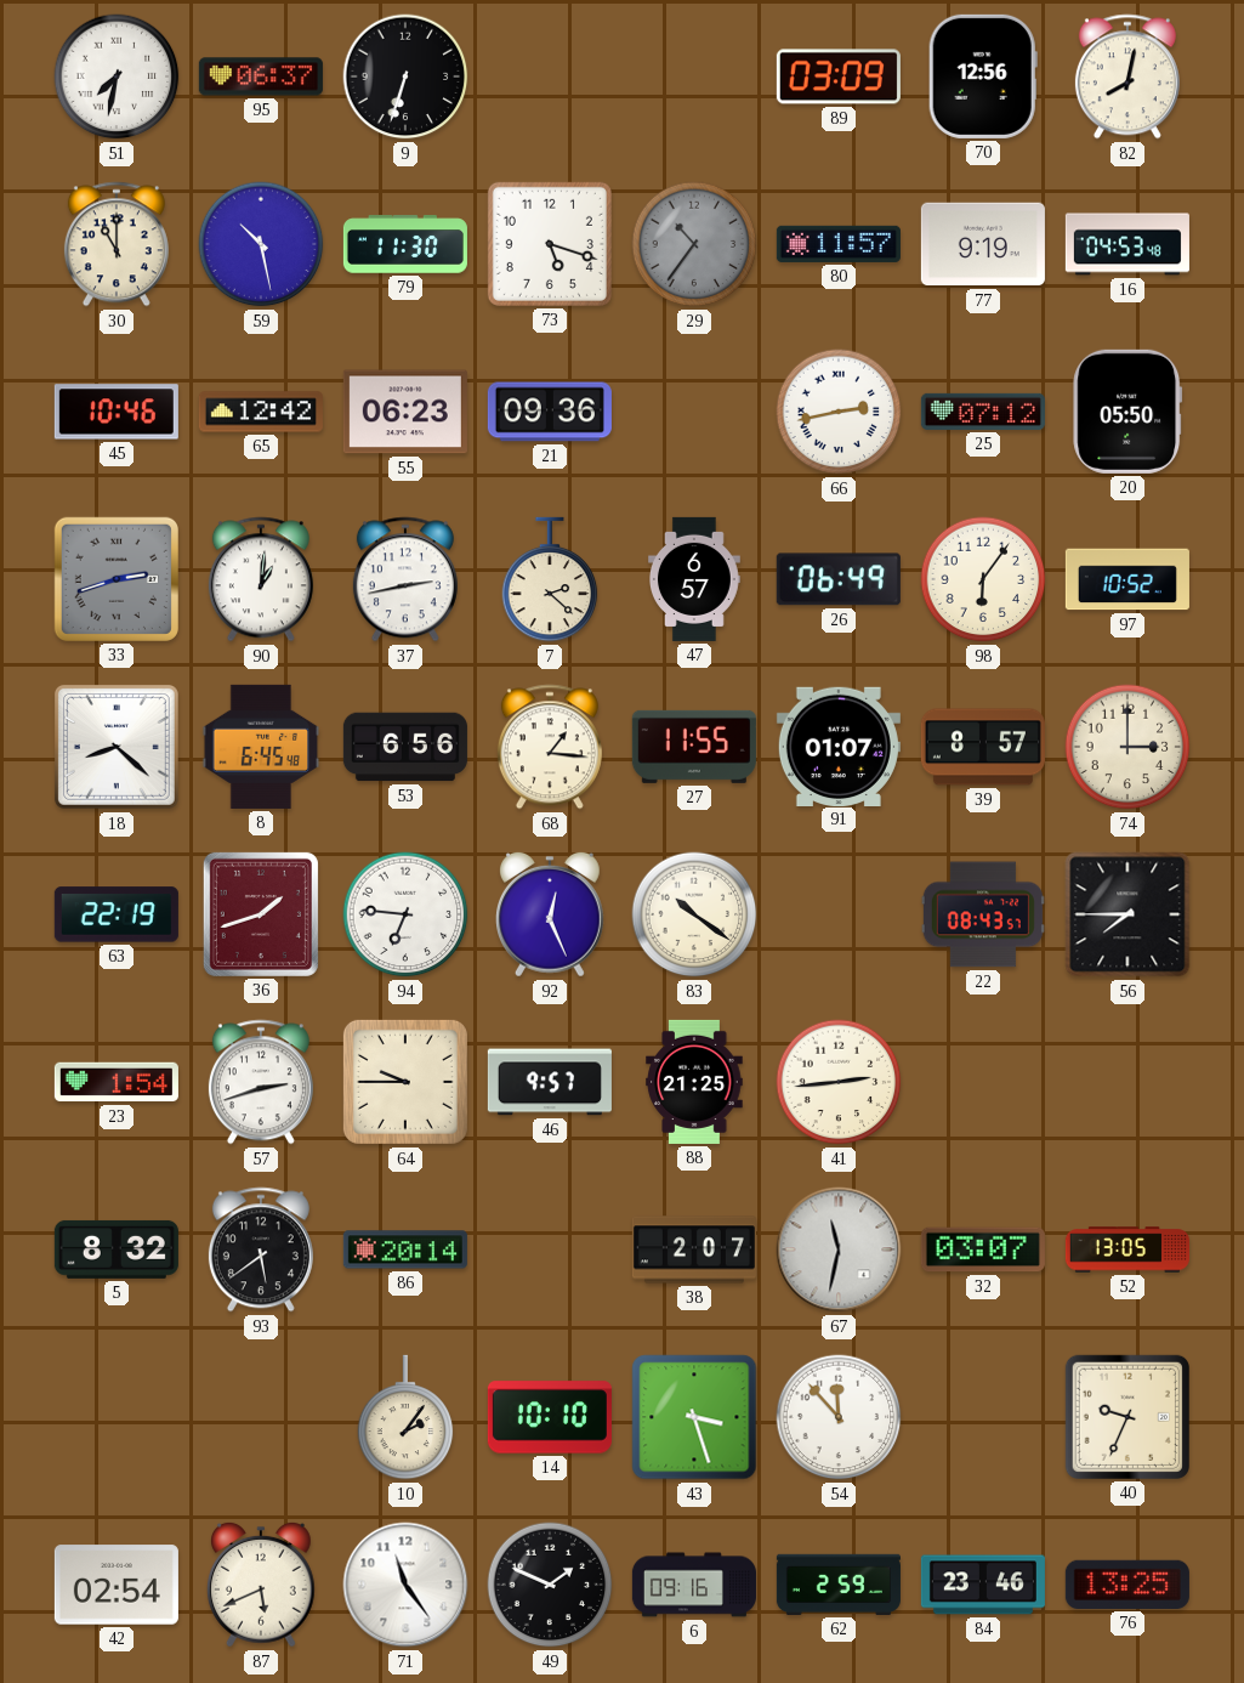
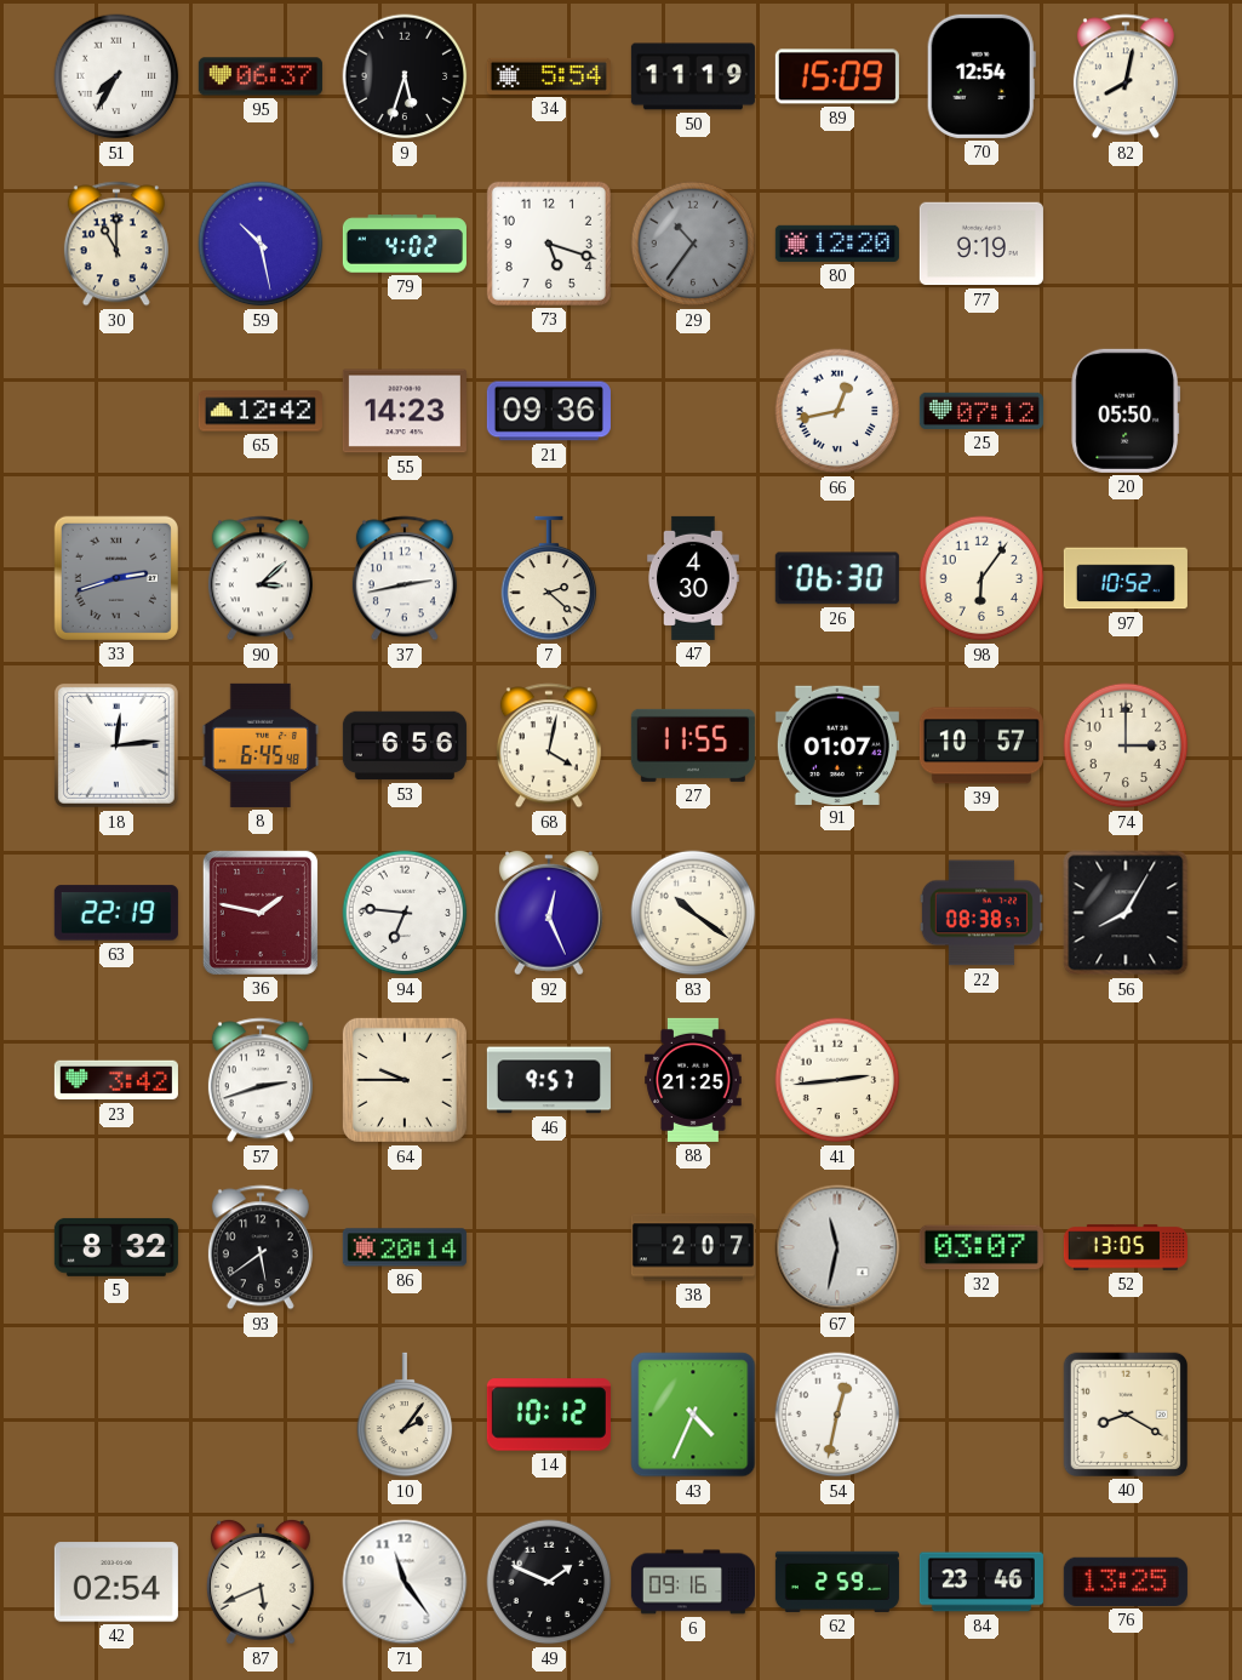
51: 7:32 -> 7:35
9: 6:33 -> 5:33
34: none -> 5:54
50: none -> 11:19
89: 03:09 -> 15:09
70: 12:56 -> 12:54
79: 11:30 -> 4:02
80: 11:57 -> 12:20
16: 04:53 -> none
45: 10:46 -> none
55: 06:23 -> 14:23
66: 2:43 -> 12:43
90: 1:01 -> 3:08
47: 6:57 -> 4:30
26: 06:49 -> 06:30
18: 8:22 -> 12:14
68: 1:16 -> 4:02
39: 8:57 -> 10:57
36: 1:42 -> 1:47
22: 08:43 -> 08:38
56: 7:45 -> 8:05
23: 1:54 -> 3:42
14: 10:10 -> 10:12
43: 3:27 -> 4:34
54: 11:53 -> 12:32
40: 9:34 -> 8:20
